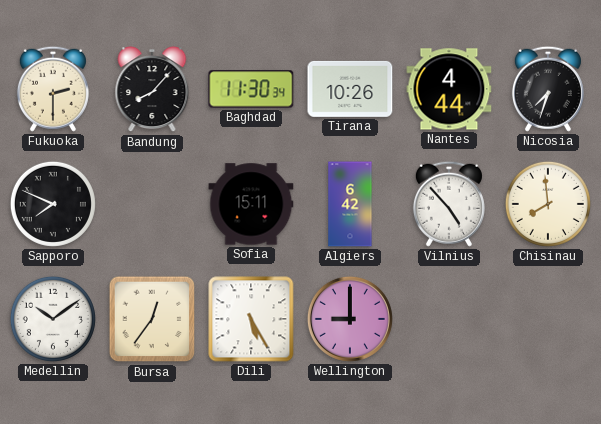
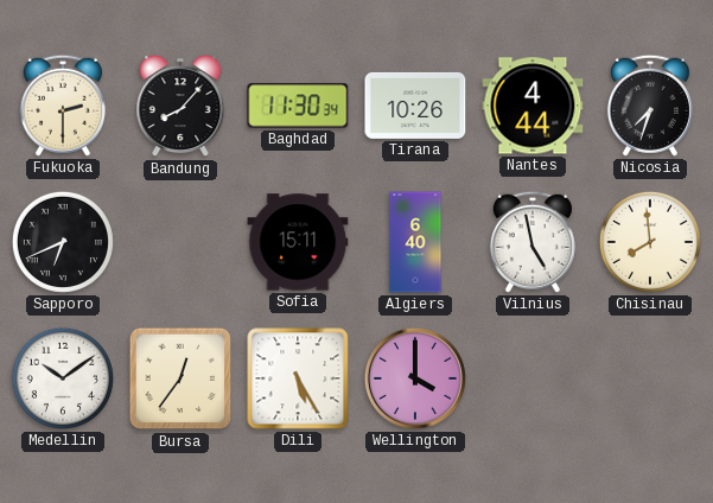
Sapporo: 7:49 -> 6:41
Algiers: 6:42 -> 6:40
Vilnius: 4:53 -> 4:58
Wellington: 9:00 -> 4:00
